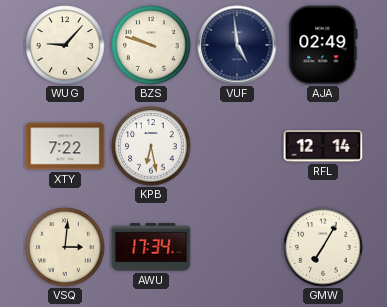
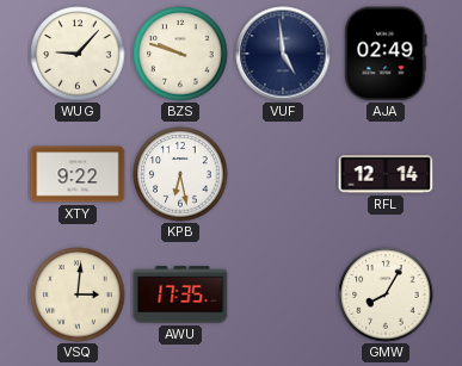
XTY: 7:22 -> 9:22
AWU: 17:34 -> 17:35
GMW: 7:05 -> 8:05
